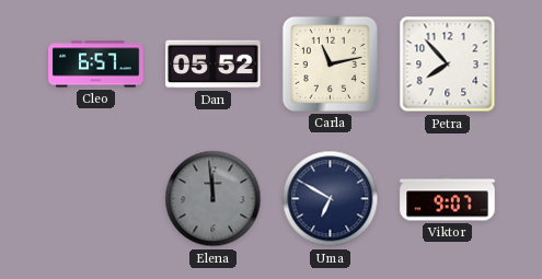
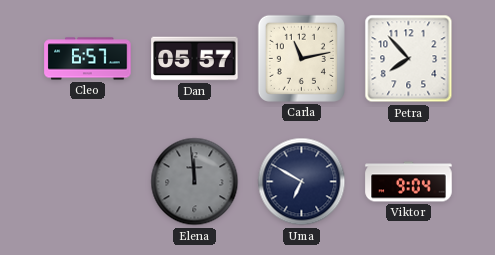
Dan: 05:52 -> 05:57
Viktor: 9:07 -> 9:04
